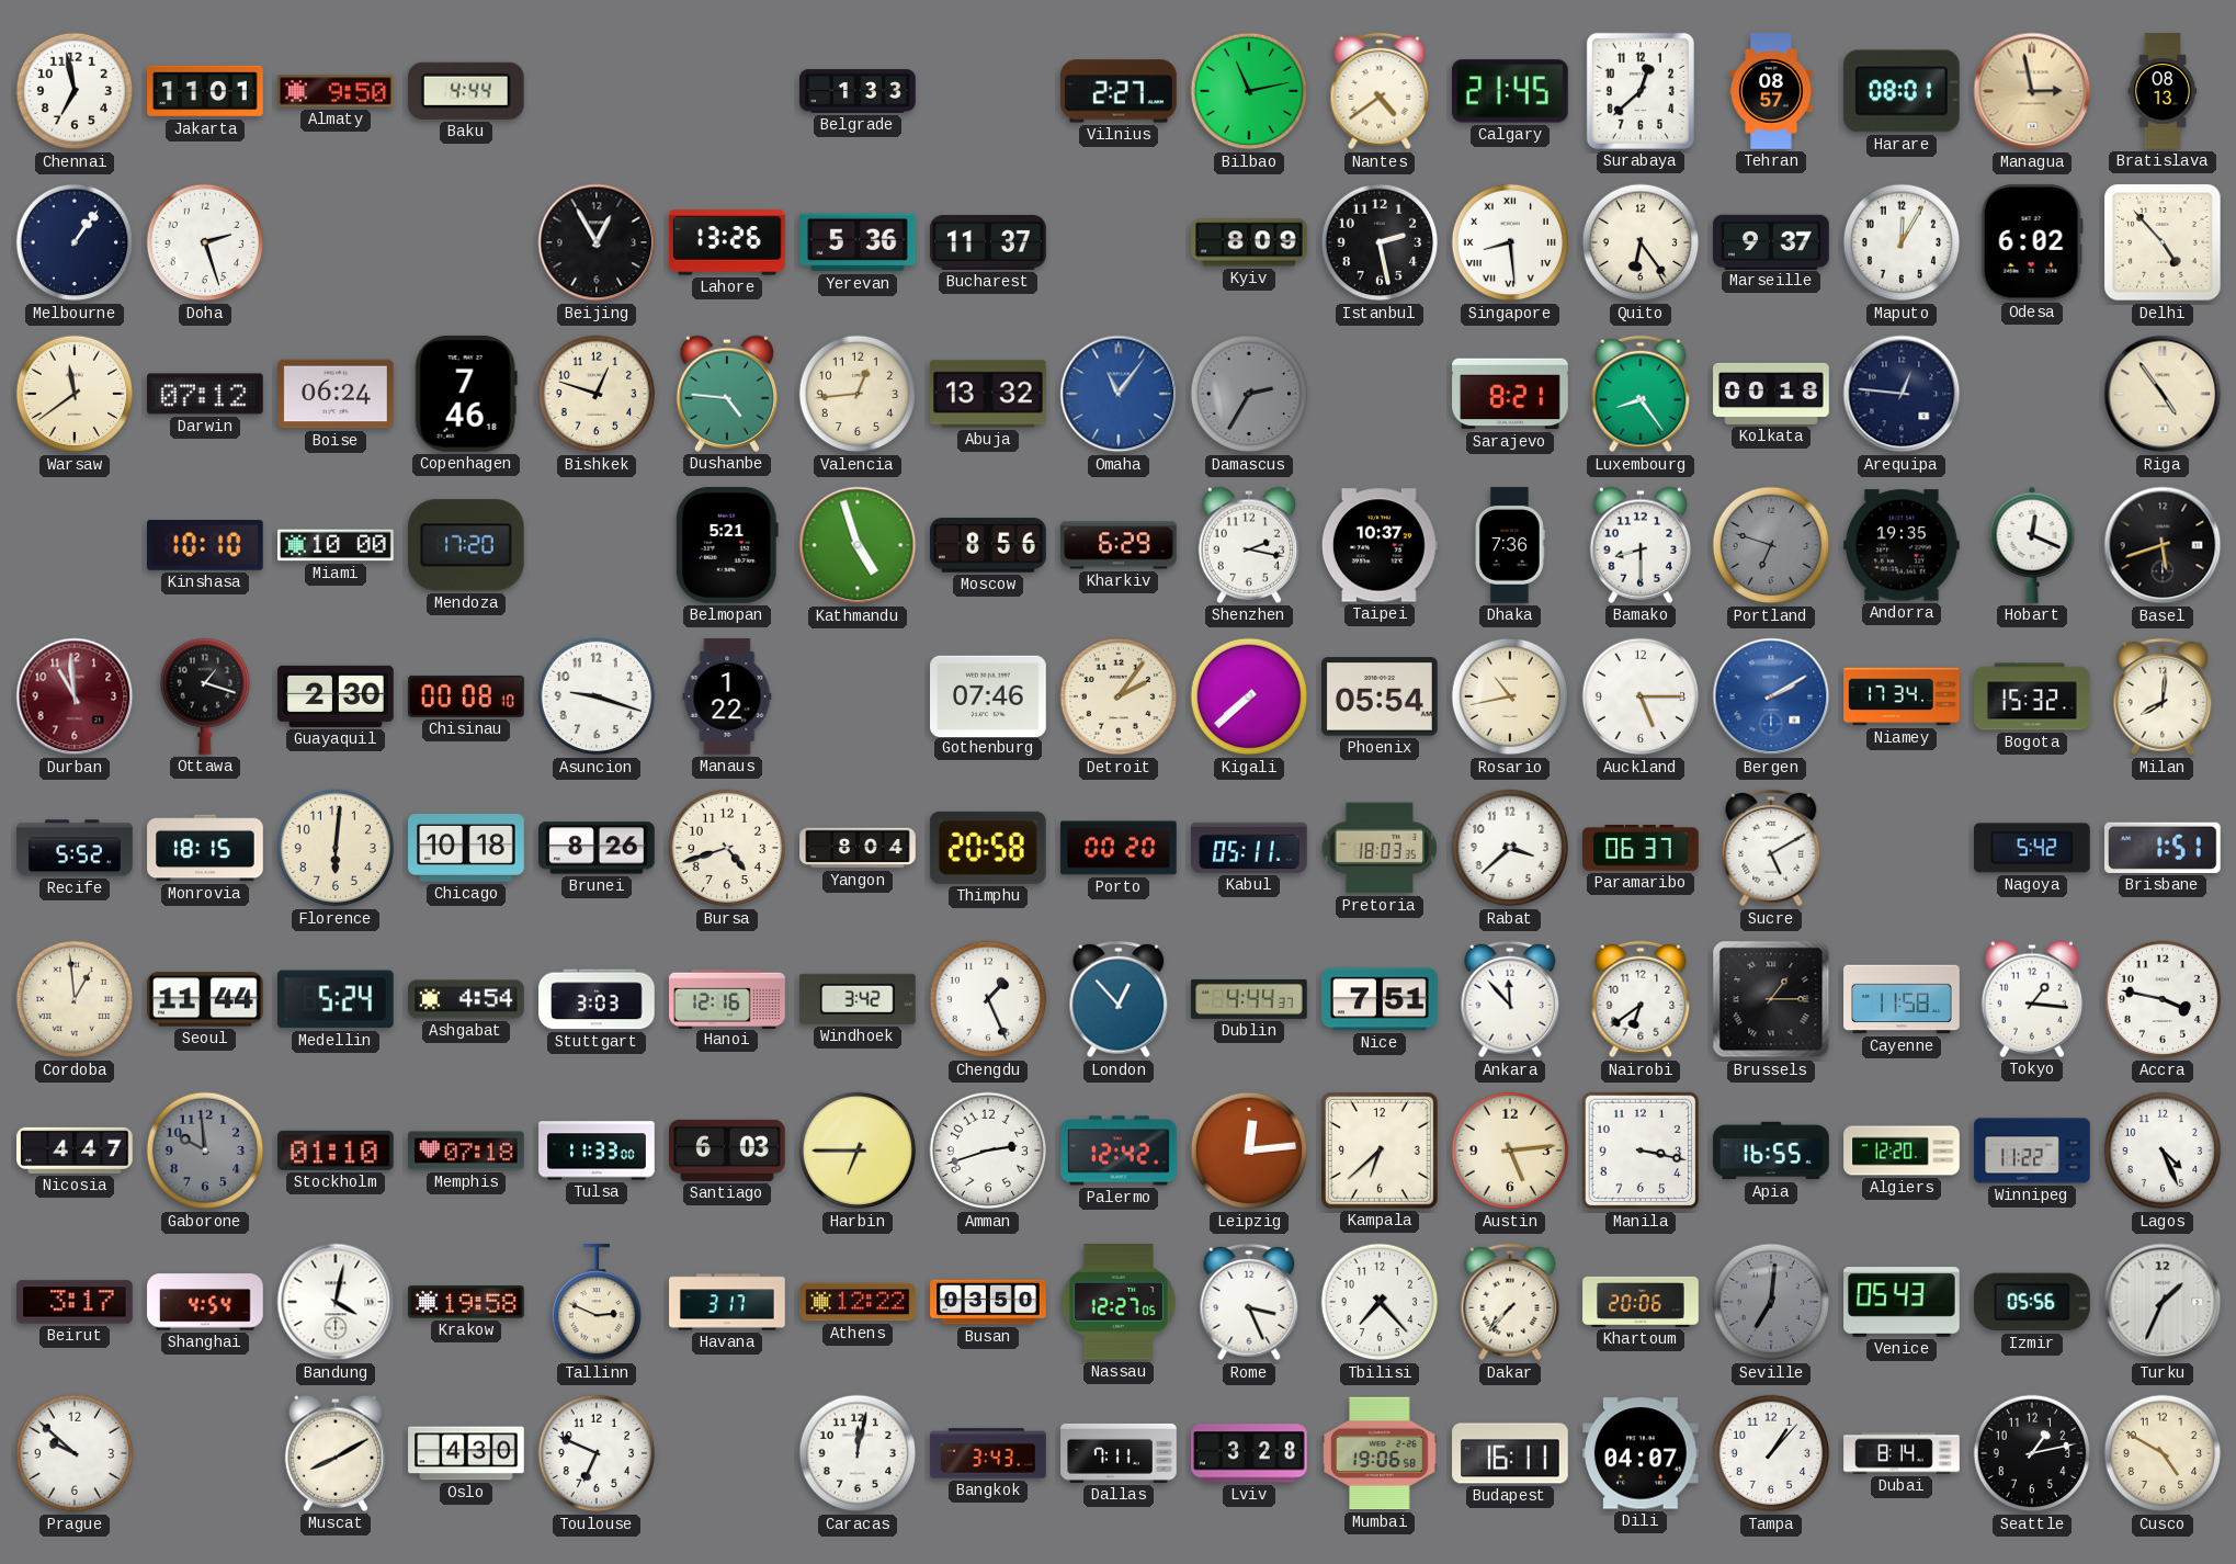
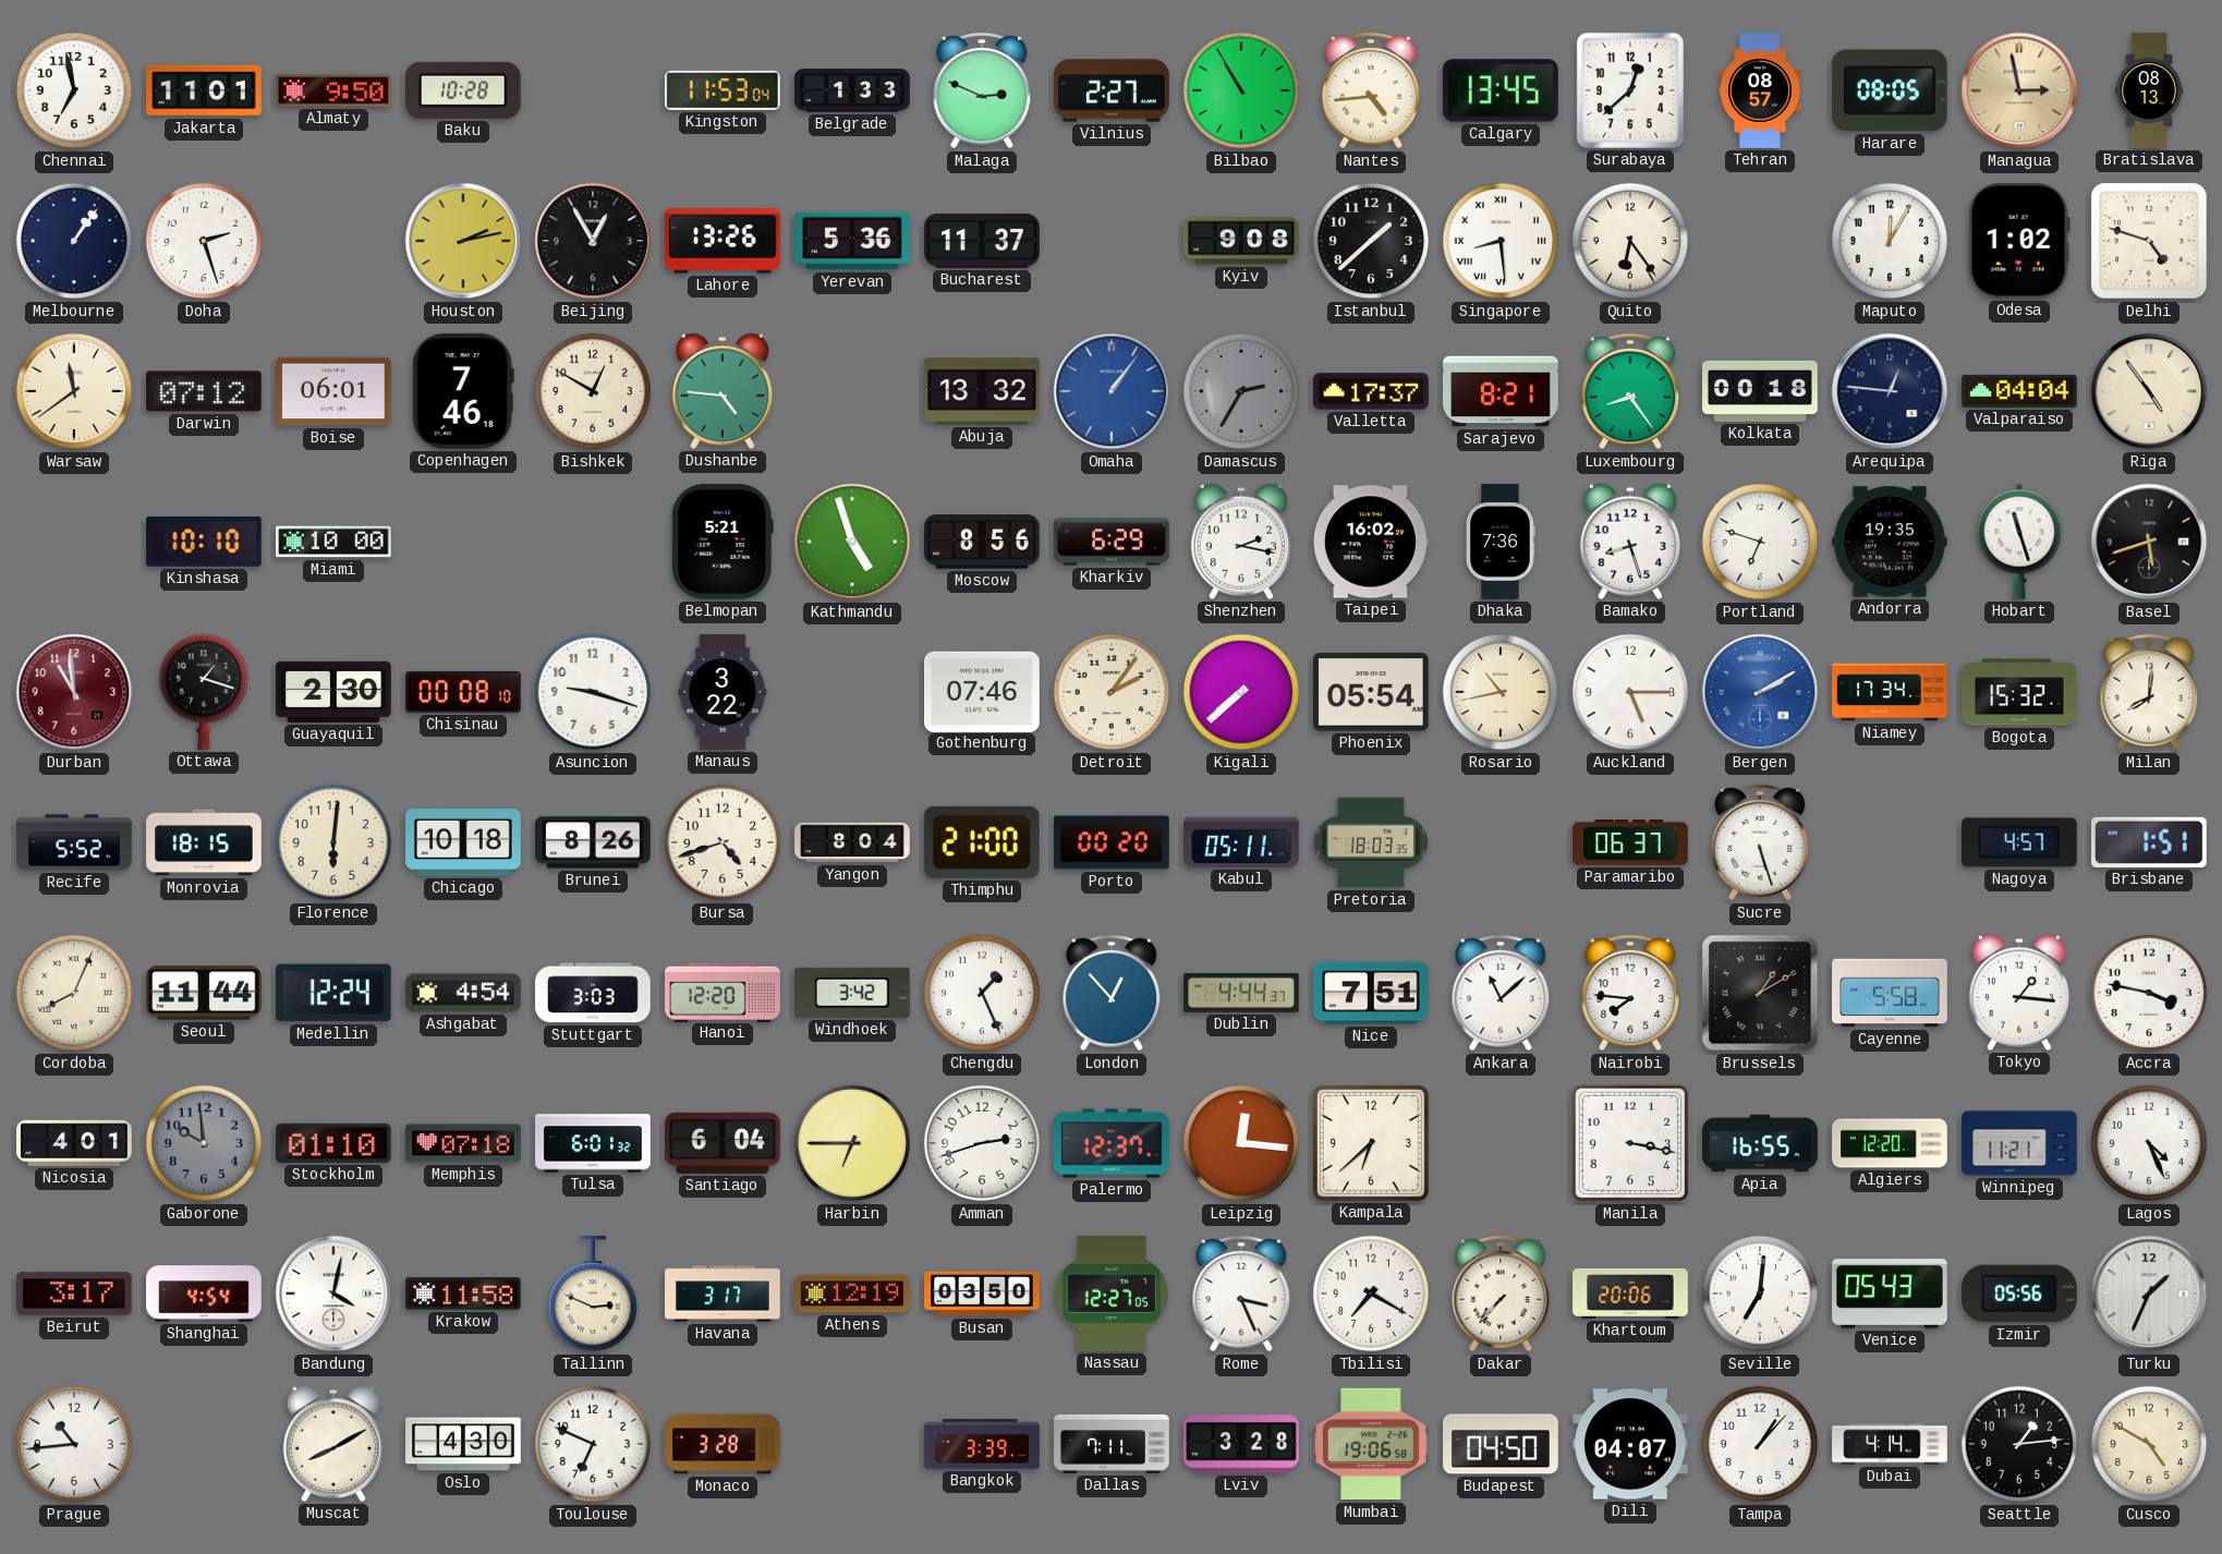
Baku: 4:44 -> 10:28
Kingston: none -> 11:53
Malaga: none -> 2:49
Bilbao: 11:13 -> 10:55
Nantes: 4:39 -> 4:44
Calgary: 21:45 -> 13:45
Harare: 08:01 -> 08:05
Houston: none -> 2:13
Kyiv: 8:09 -> 9:08
Istanbul: 2:28 -> 1:38
Marseille: 9:37 -> none
Odesa: 6:02 -> 1:02
Delhi: 4:53 -> 4:48
Boise: 06:24 -> 06:01
Bishkek: 12:48 -> 12:50
Valencia: 12:44 -> none
Omaha: 11:06 -> 1:06
Valletta: none -> 17:37
Valparaiso: none -> 04:04
Mendoza: 17:20 -> none
Taipei: 10:37 -> 16:02
Bamako: 8:30 -> 8:27
Portland dial: grey -> white
Hobart: 12:19 -> 11:27
Manaus: 1:22 -> 3:22
Thimphu: 20:58 -> 21:00
Rabat: 3:38 -> none
Sucre: 5:10 -> 5:27
Nagoya: 5:42 -> 4:57
Cordoba: 12:59 -> 8:04
Medellin: 5:24 -> 12:24
Hanoi: 12:16 -> 12:20
Ankara: 11:53 -> 11:08
Nairobi: 6:39 -> 7:46
Brussels: 1:15 -> 1:10
Cayenne: 11:58 -> 5:58
Nicosia: 4:47 -> 4:01
Tulsa: 11:33 -> 6:01
Santiago: 6:03 -> 6:04
Palermo: 12:42 -> 12:37
Leipzig: 12:14 -> 12:16
Austin: 5:14 -> none
Winnipeg: 11:22 -> 11:21
Krakow: 19:58 -> 11:58
Athens: 12:22 -> 12:19
Tbilisi: 7:23 -> 7:20
Seville dial: grey -> white
Prague: 9:52 -> 10:44
Monaco: none -> 3:28
Caracas: 12:02 -> none
Bangkok: 3:43 -> 3:39
Budapest: 16:11 -> 04:50
Dubai: 8:14 -> 4:14
Seattle: 1:13 -> 1:14
